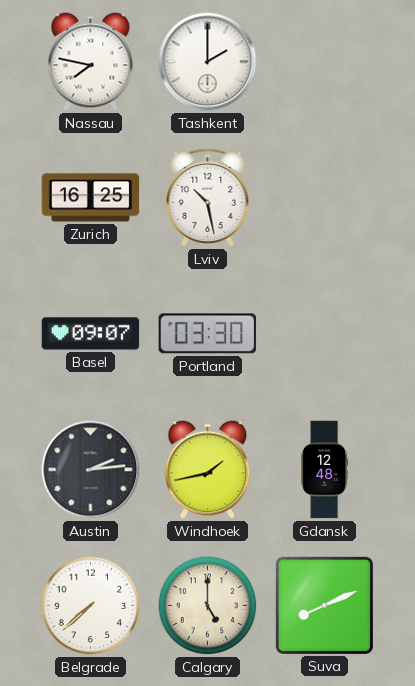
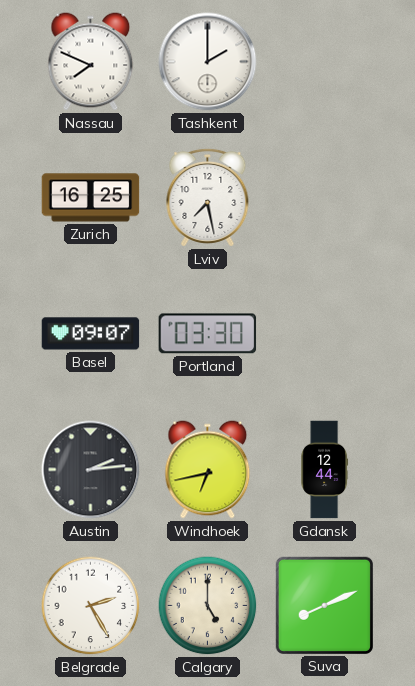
Nassau: 7:47 -> 7:49
Lviv: 10:28 -> 7:28
Windhoek: 1:43 -> 6:43
Gdansk: 12:48 -> 12:44
Belgrade: 7:38 -> 2:25
